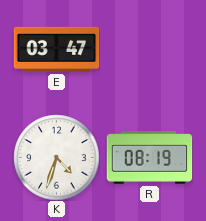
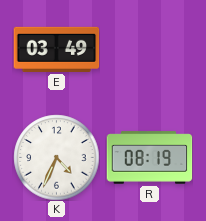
E: 03:47 -> 03:49
K: 4:33 -> 4:34
